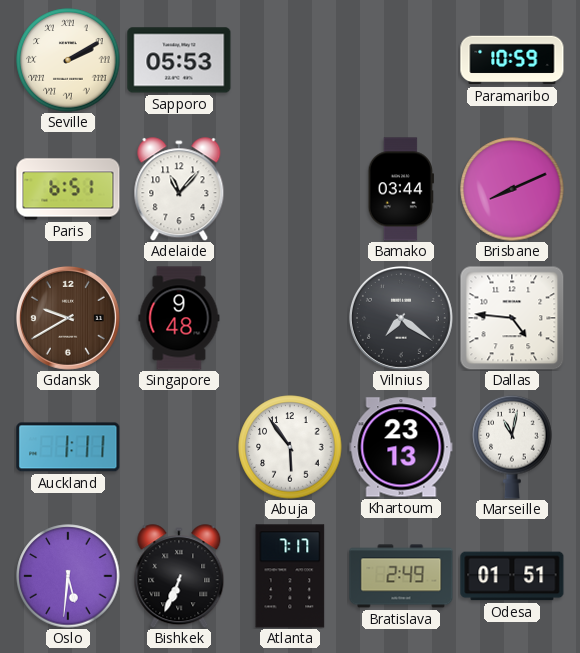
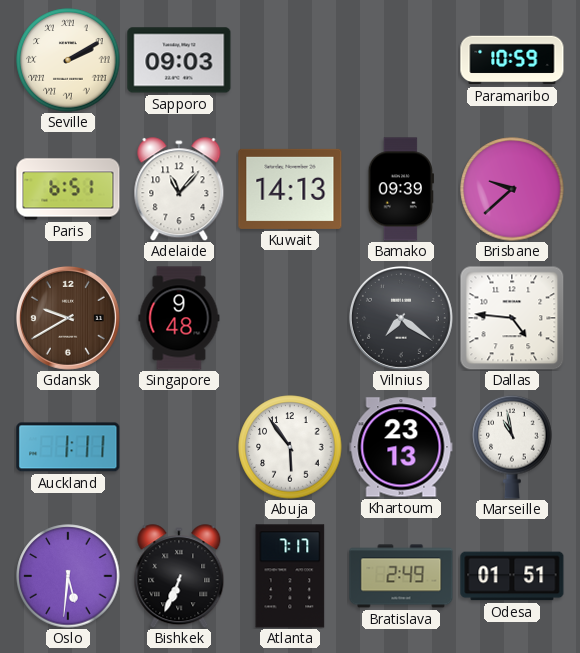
Sapporo: 05:53 -> 09:03
Kuwait: none -> 14:13
Bamako: 03:44 -> 09:39
Brisbane: 8:11 -> 9:38
Marseille: 11:02 -> 10:58
